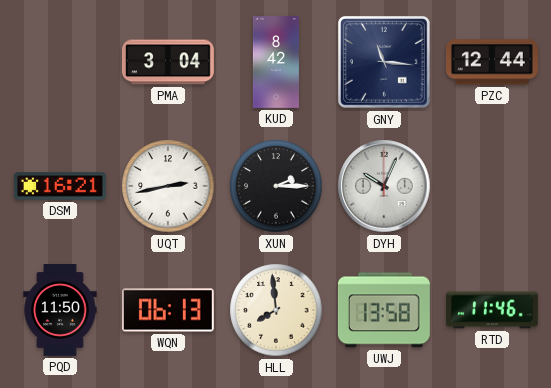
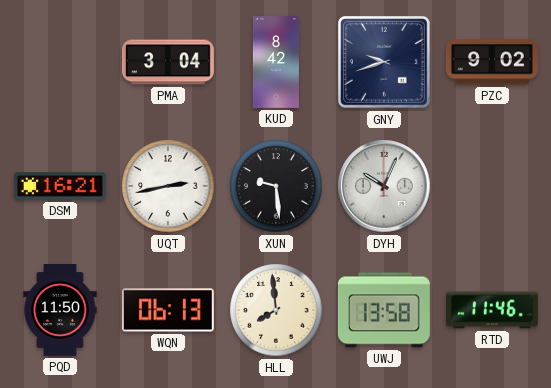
GNY: 11:16 -> 9:42
PZC: 12:44 -> 9:02
XUN: 2:15 -> 9:29
